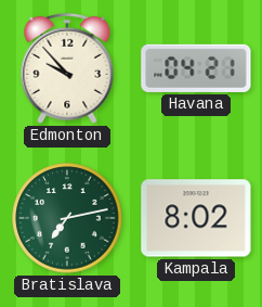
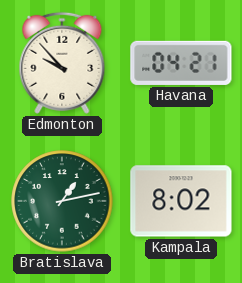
Bratislava: 7:13 -> 1:13
